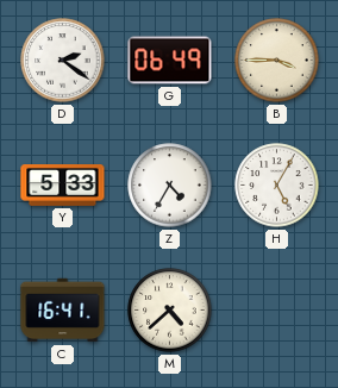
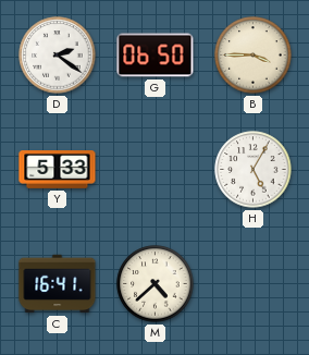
G: 06:49 -> 06:50
Z: 4:35 -> none
